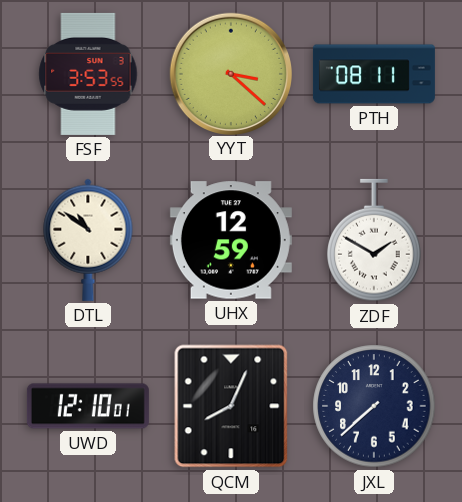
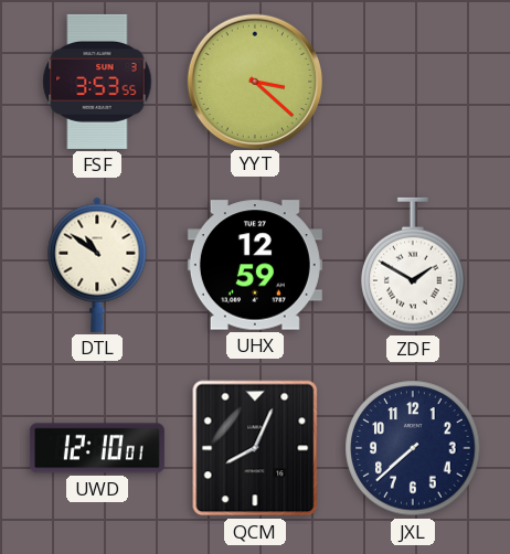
PTH: 08:11 -> none
